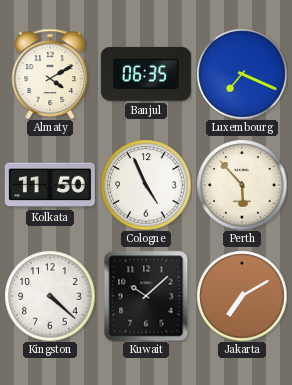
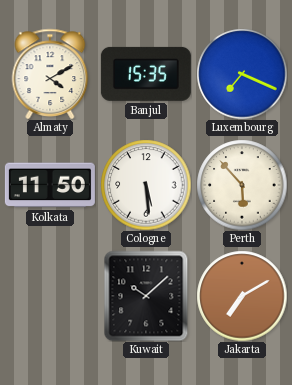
Banjul: 06:35 -> 15:35
Cologne: 4:56 -> 5:29
Kingston: 4:22 -> none
